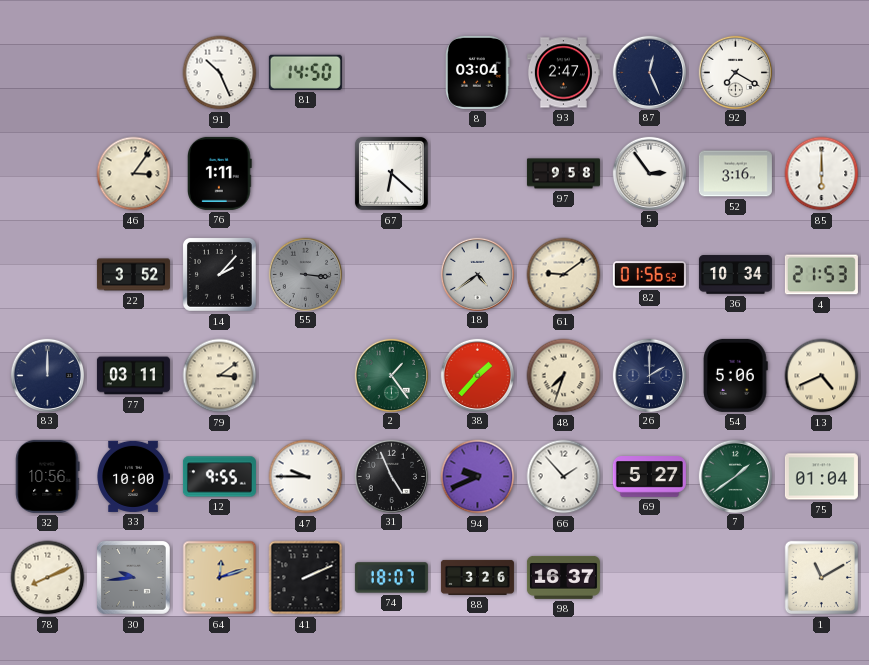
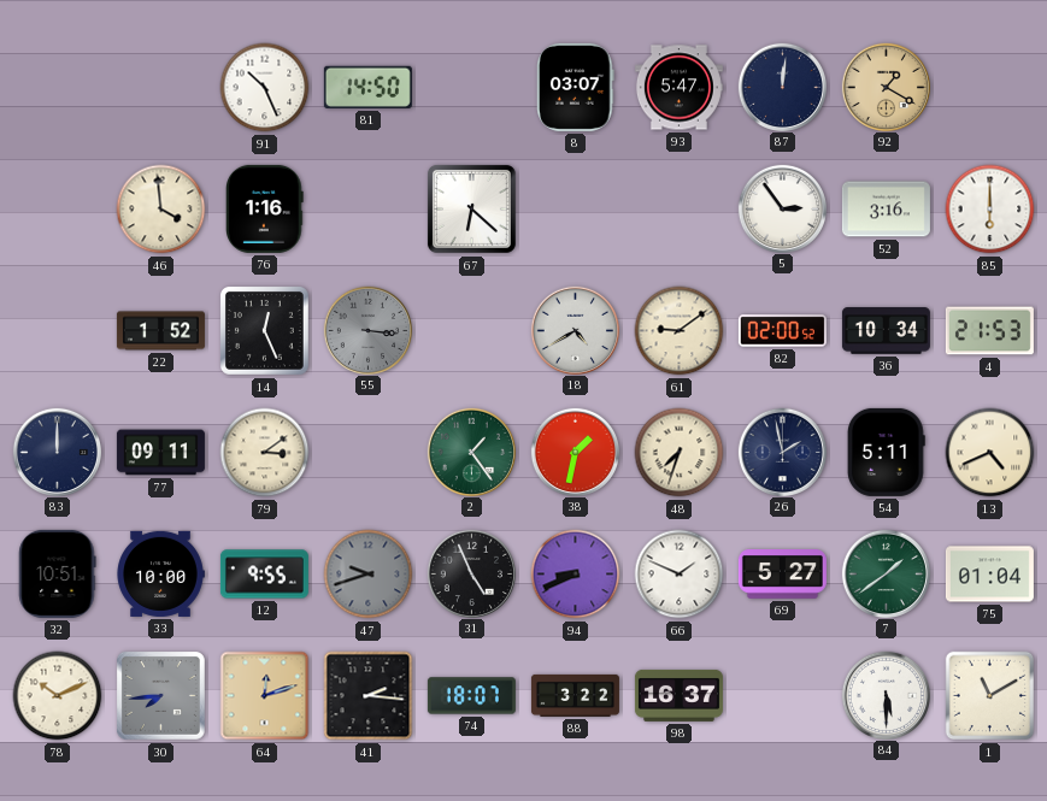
8: 03:04 -> 03:07
93: 2:47 -> 5:47
87: 12:26 -> 12:01
92: 7:20 -> 1:20
92 dial: white -> champagne
46: 3:06 -> 3:59
76: 1:11 -> 1:16
97: 9:58 -> none
22: 3:52 -> 1:52
14: 2:07 -> 12:26
18: 4:39 -> 4:40
82: 01:56 -> 02:00
77: 03:11 -> 09:11
38: 1:37 -> 1:32
26: 2:00 -> 1:58
54: 5:06 -> 5:11
32: 10:56 -> 10:51
47: 9:45 -> 9:42
47 dial: white -> grey
94: 9:41 -> 8:41
66: 1:53 -> 1:49
78: 8:11 -> 10:11
30: 9:44 -> 7:44
41: 2:11 -> 2:16
88: 3:26 -> 3:22
84: none -> 5:30
